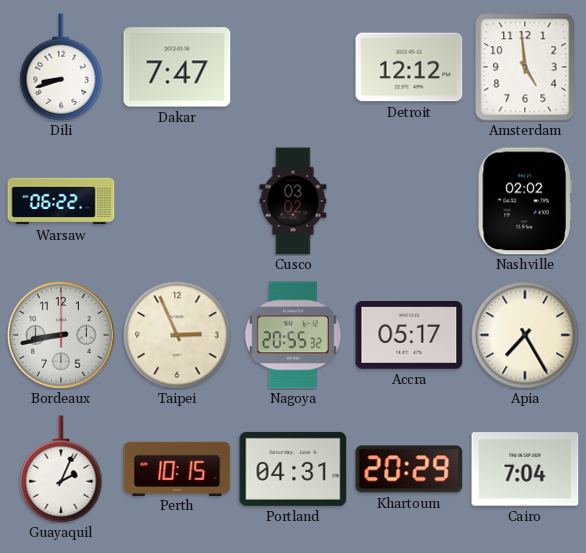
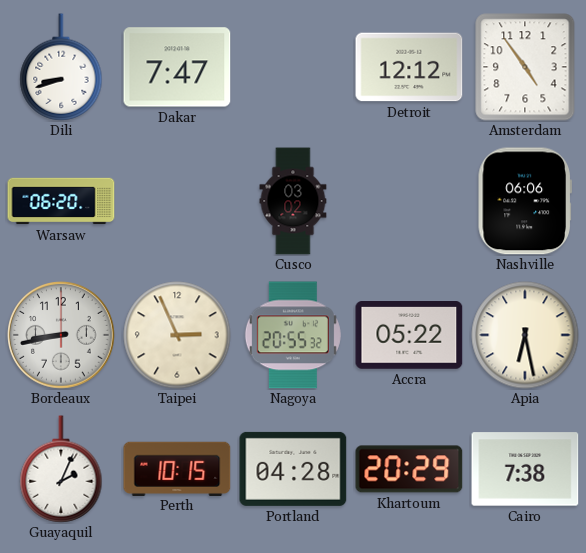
Amsterdam: 4:59 -> 4:54
Warsaw: 06:22 -> 06:20
Nashville: 02:02 -> 06:06
Accra: 05:17 -> 05:22
Apia: 7:25 -> 6:28
Portland: 04:31 -> 04:28
Cairo: 7:04 -> 7:38
